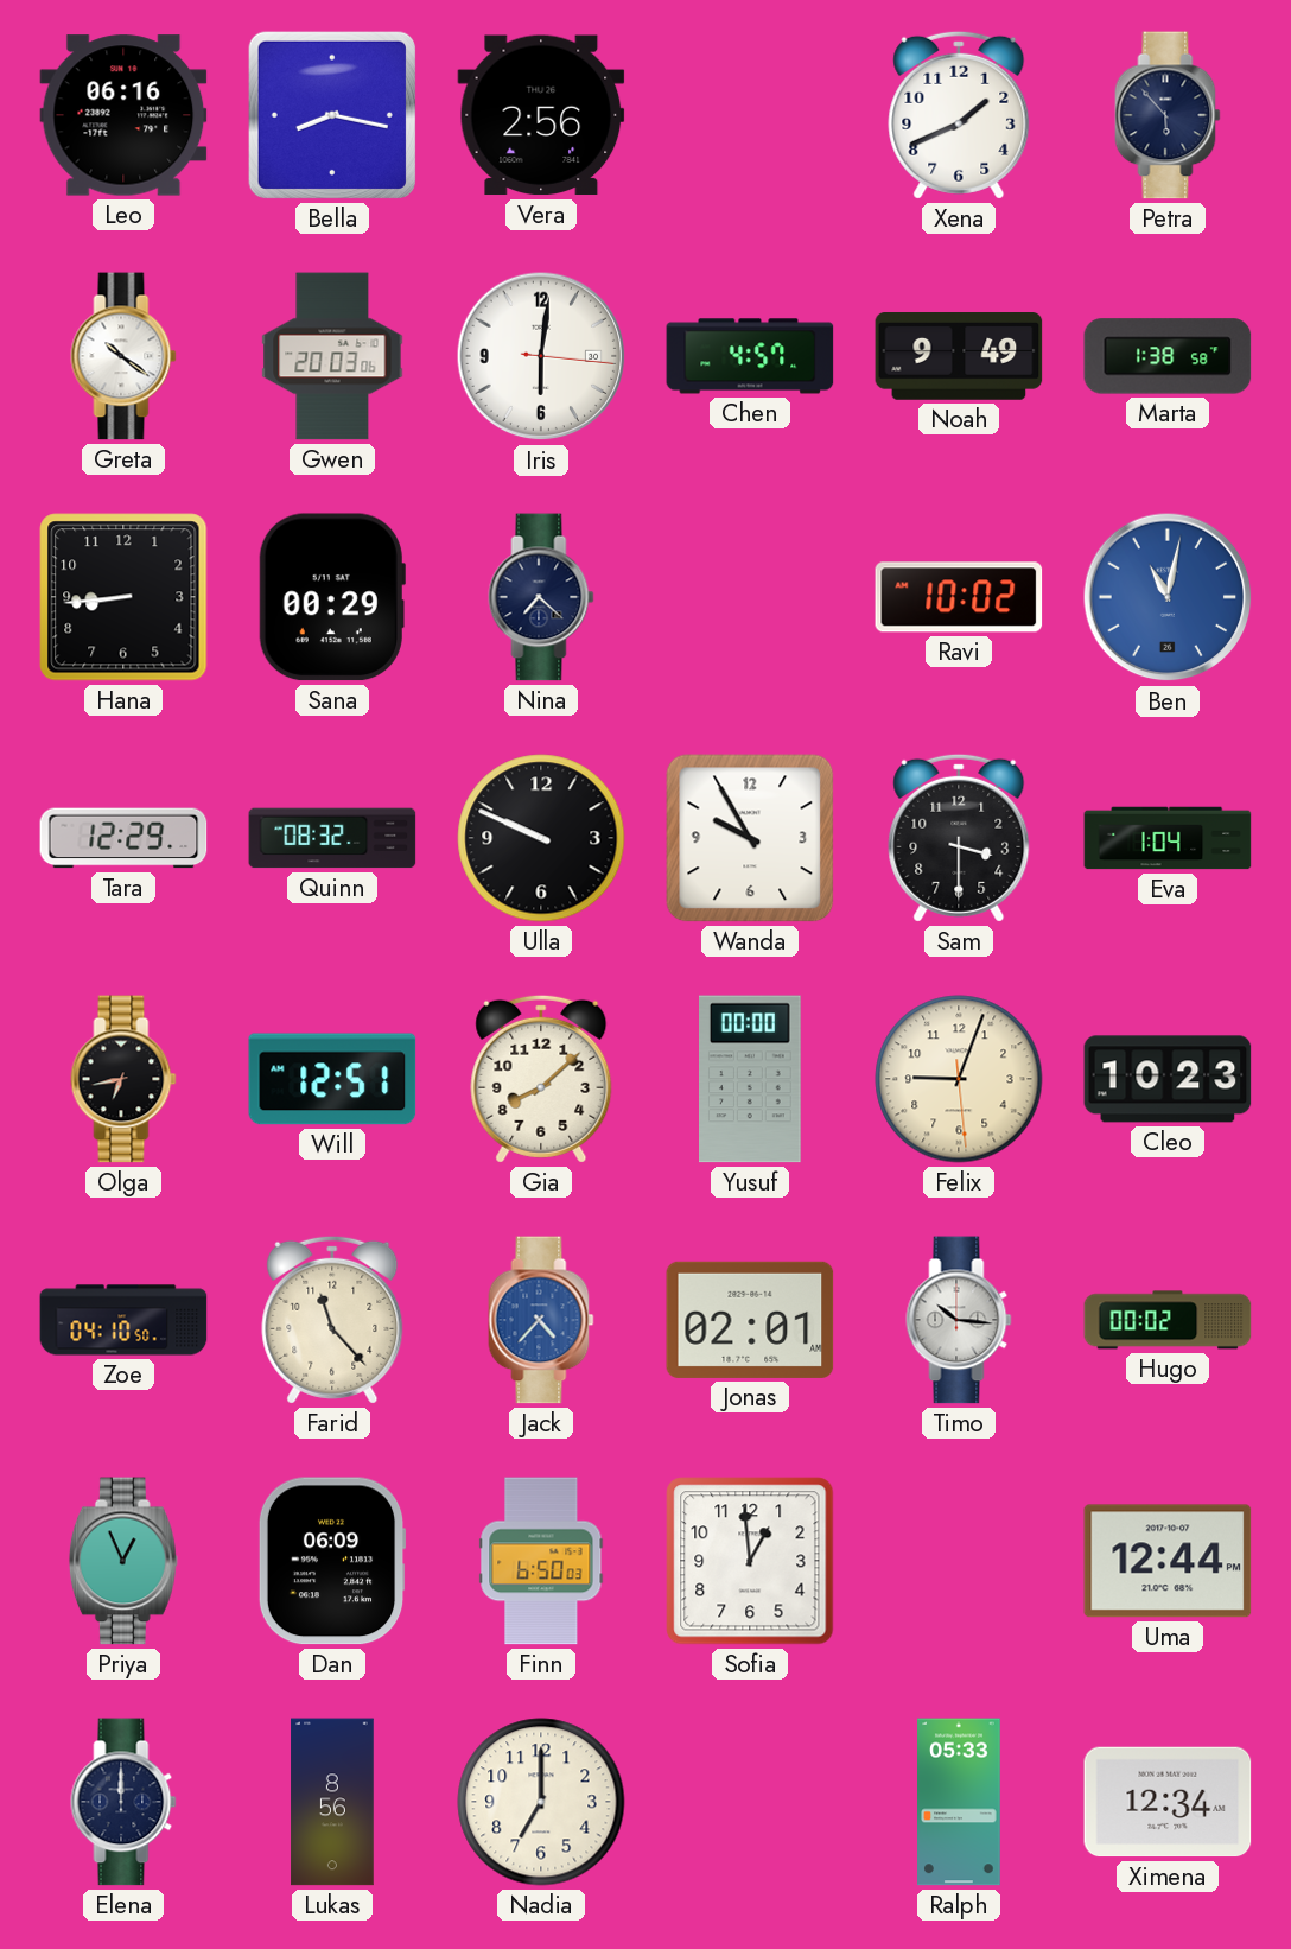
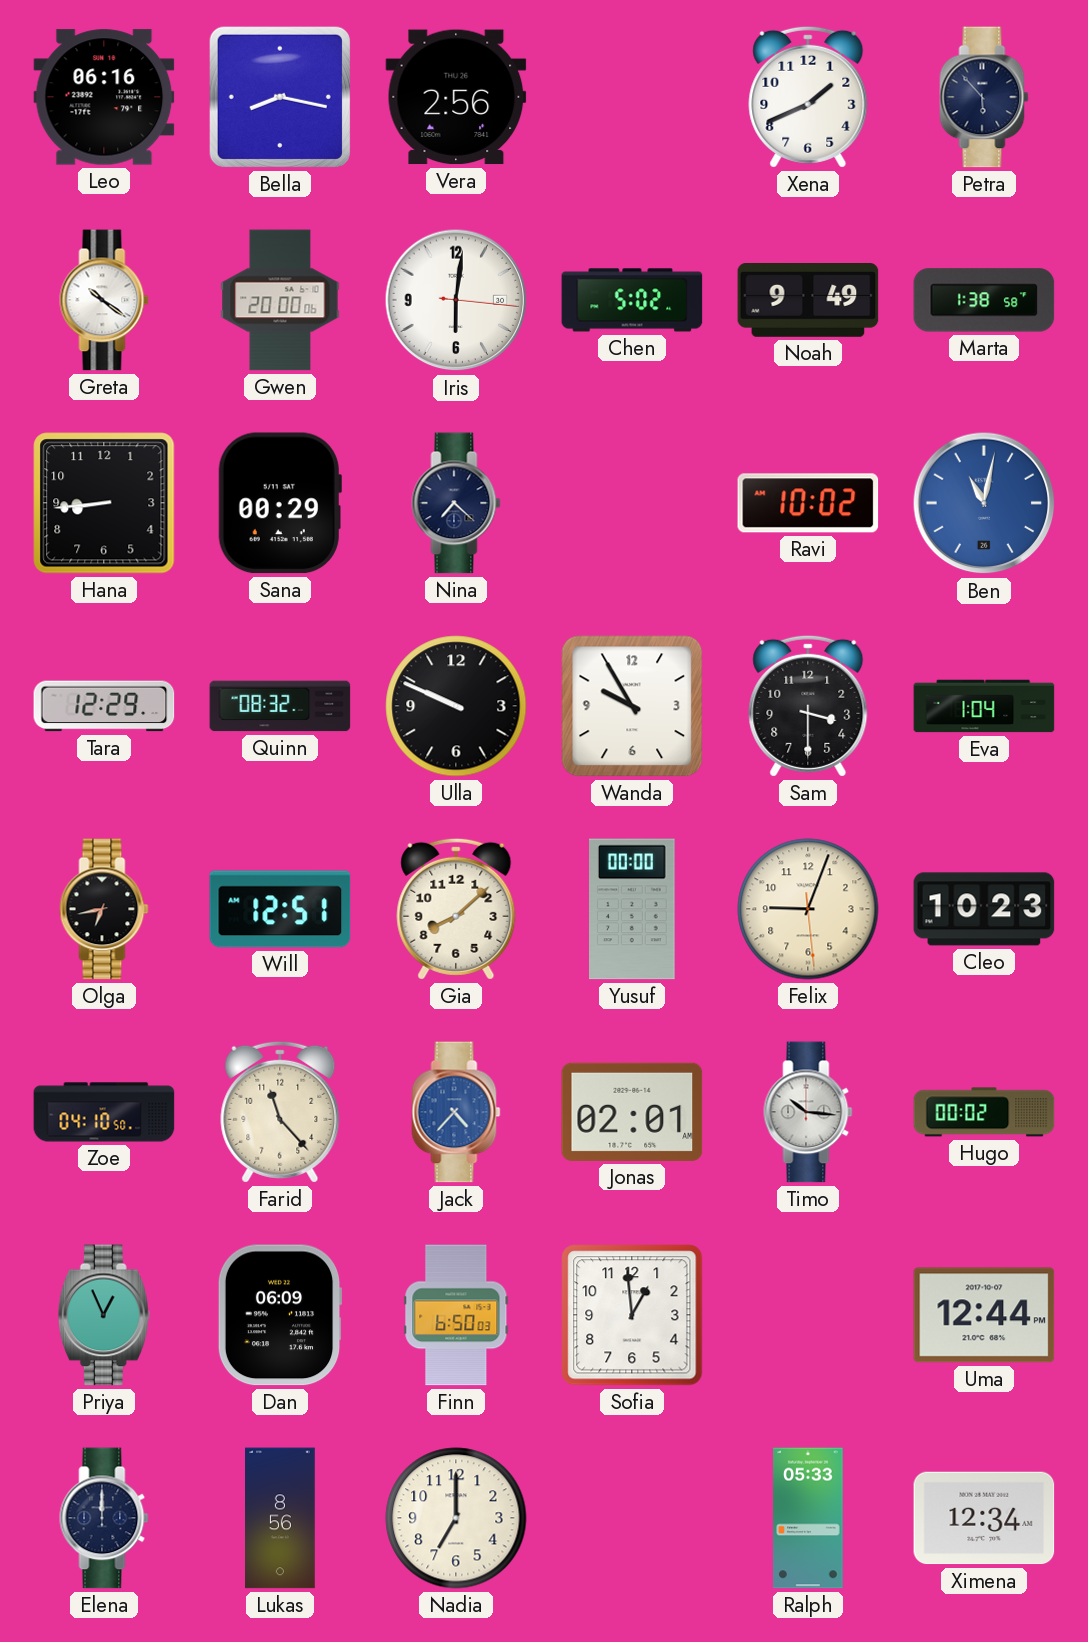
Gwen: 20:03 -> 20:00
Chen: 4:57 -> 5:02
